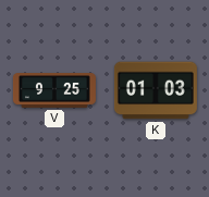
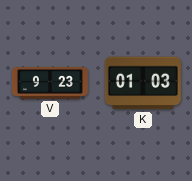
V: 9:25 -> 9:23
